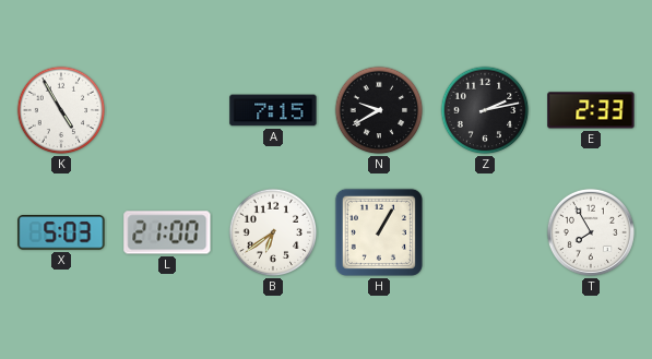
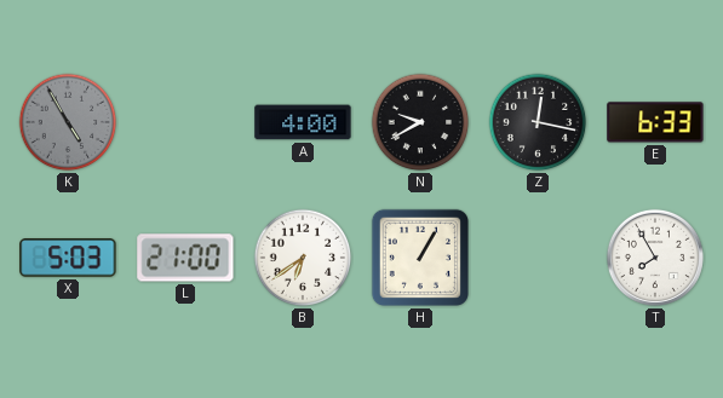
K dial: white -> grey
A: 7:15 -> 4:00
Z: 2:13 -> 12:17
E: 2:33 -> 6:33
